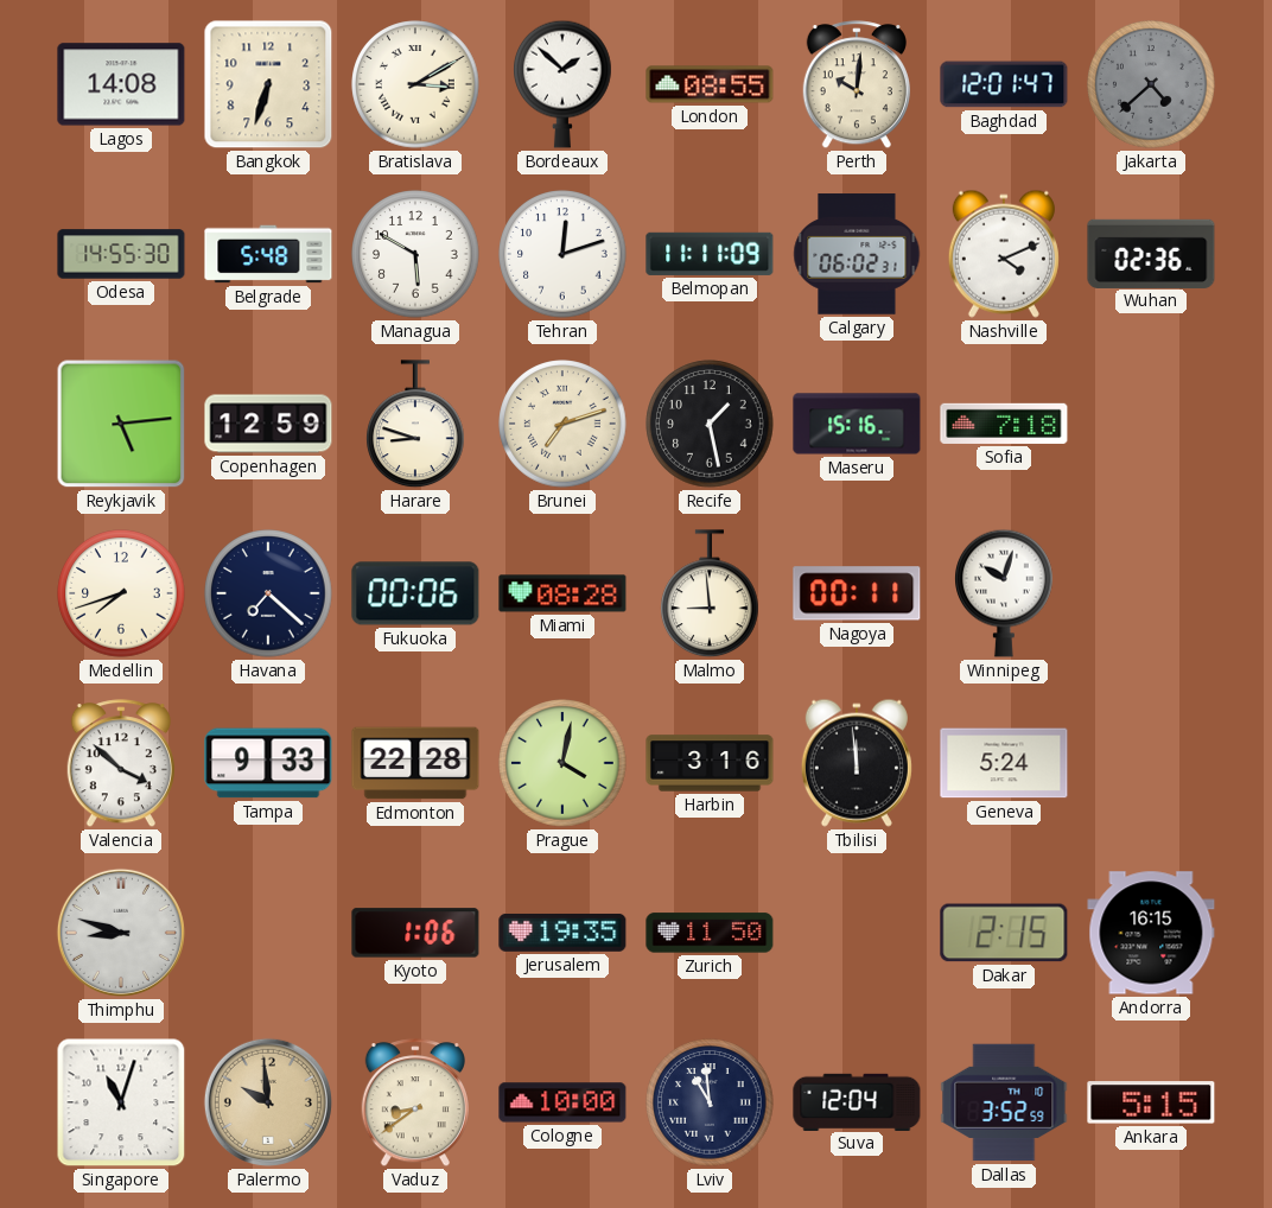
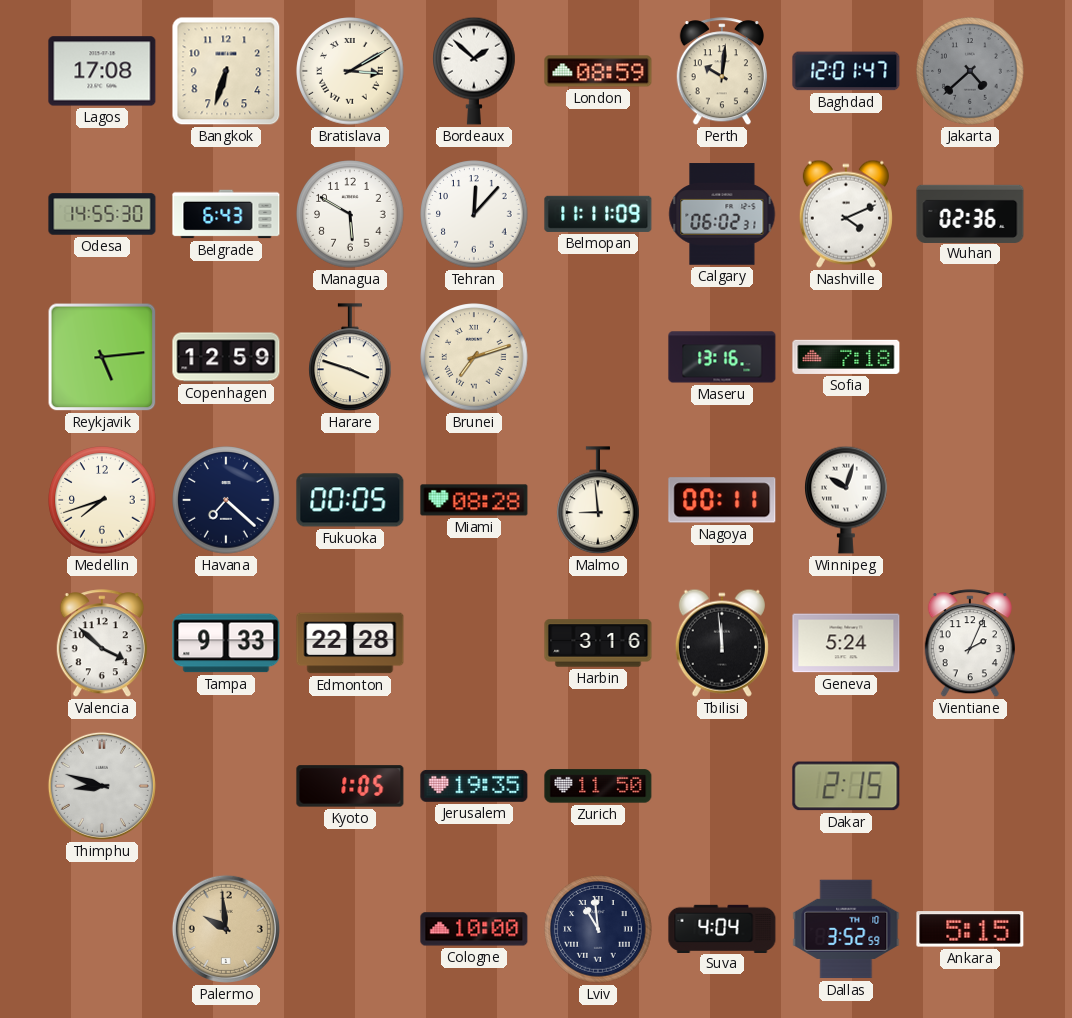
Lagos: 14:08 -> 17:08
London: 08:55 -> 08:59
Belgrade: 5:48 -> 6:43
Tehran: 12:12 -> 12:07
Harare: 8:48 -> 3:48
Recife: 1:28 -> none
Maseru: 15:16 -> 13:16
Fukuoka: 00:06 -> 00:05
Prague: 4:02 -> none
Vientiane: none -> 2:04
Kyoto: 1:06 -> 1:05
Andorra: 16:15 -> none
Singapore: 11:03 -> none
Vaduz: 8:39 -> none
Suva: 12:04 -> 4:04
